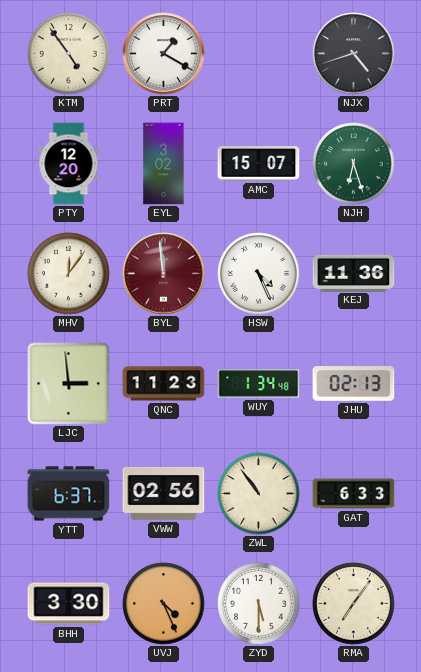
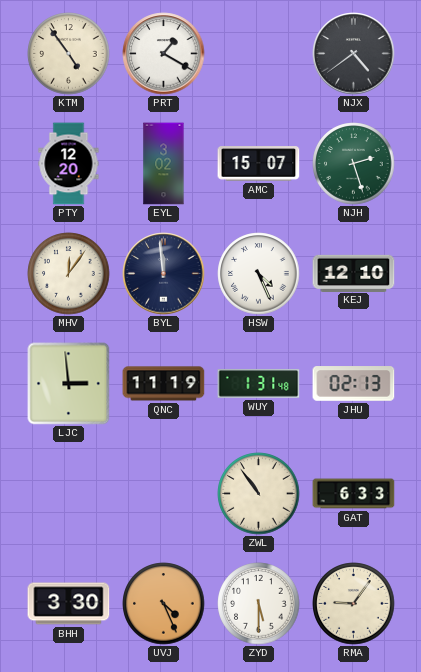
NJX: 4:42 -> 4:39
NJH: 6:27 -> 2:27
BYL dial: burgundy -> navy
KEJ: 11:36 -> 12:10
QNC: 11:23 -> 11:19
WUY: 1:34 -> 1:31
YTT: 6:37 -> none
VWW: 02:56 -> none
RMA: 7:06 -> 9:06
